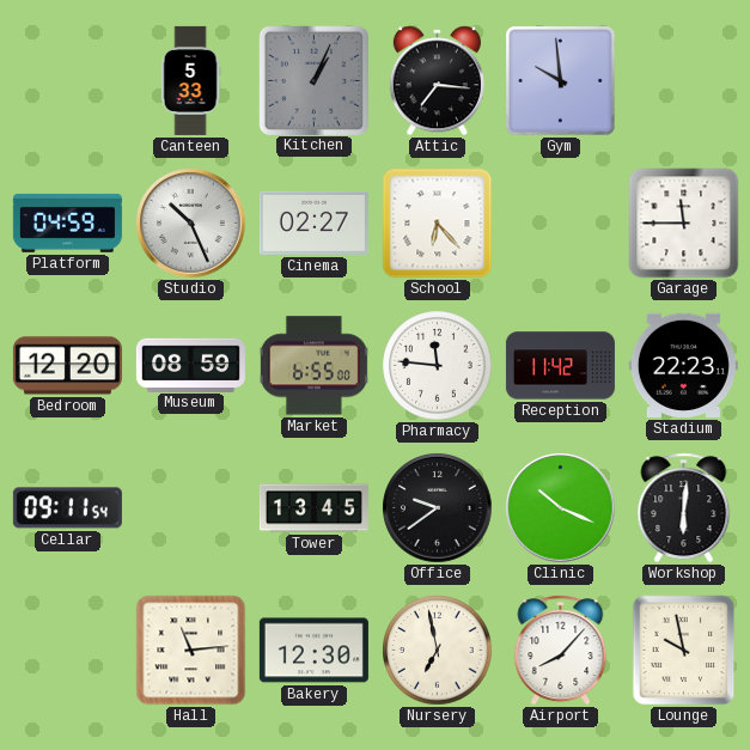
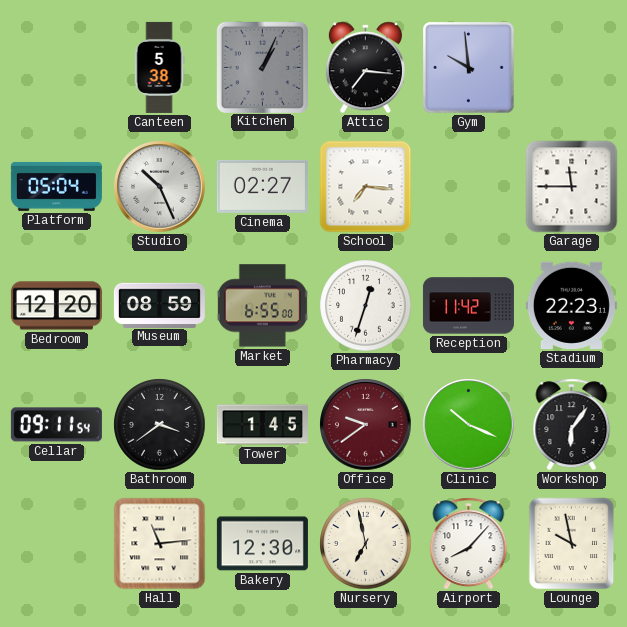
Canteen: 5:33 -> 5:38
Platform: 04:59 -> 05:04
School: 6:23 -> 7:16
Pharmacy: 11:46 -> 12:33
Bathroom: none -> 3:39
Tower: 13:45 -> 1:45
Office dial: black -> burgundy
Workshop: 6:01 -> 6:06
